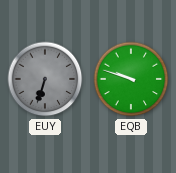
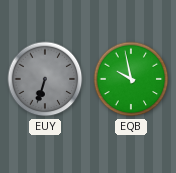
EQB: 9:48 -> 9:58
